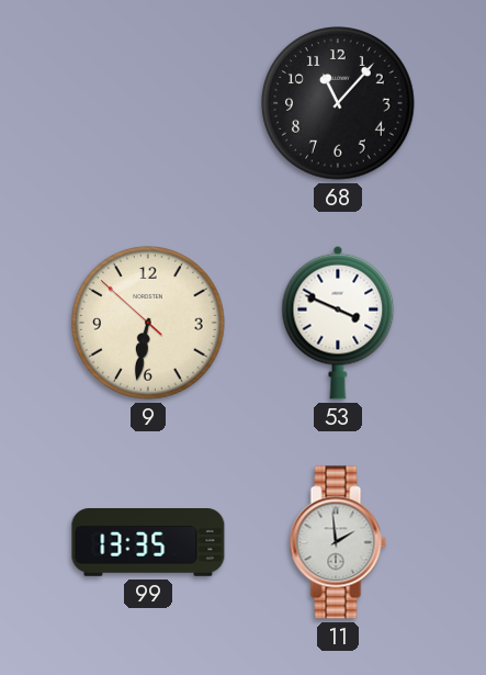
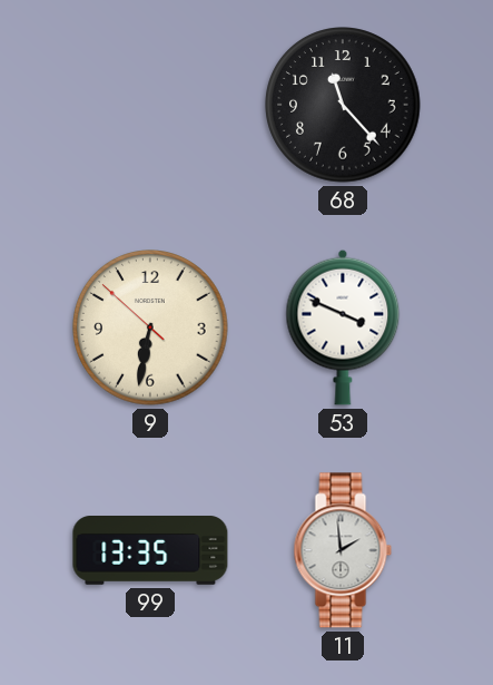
68: 11:07 -> 11:23
